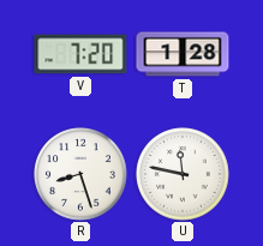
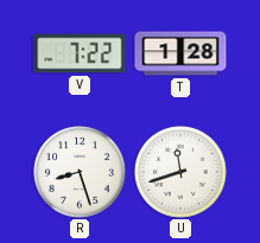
V: 7:20 -> 7:22
U: 11:47 -> 11:42
